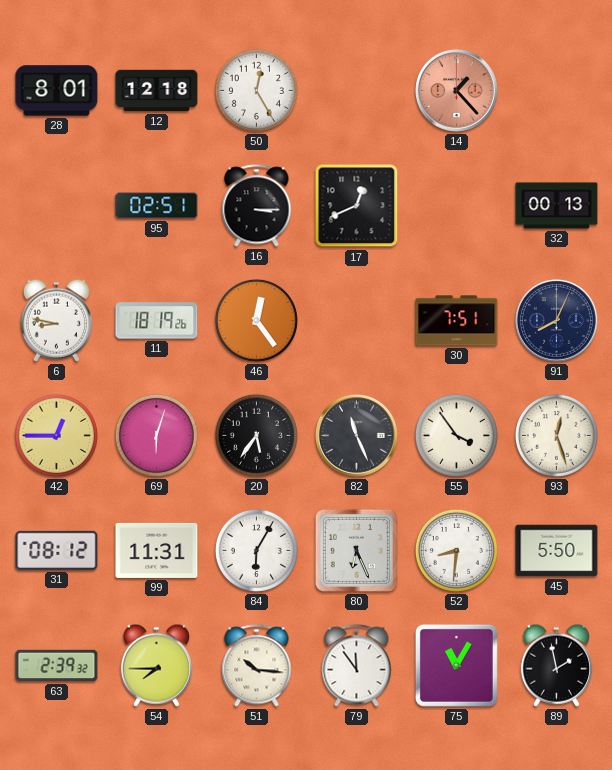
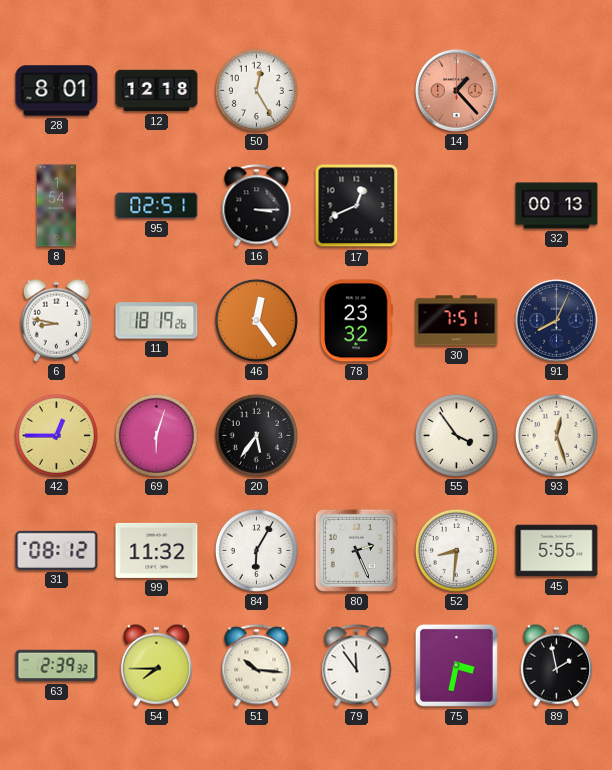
8: none -> 1:54
78: none -> 23:32
82: 11:26 -> none
99: 11:31 -> 11:32
80: 6:26 -> 2:26
45: 5:50 -> 5:55
75: 11:05 -> 3:32
